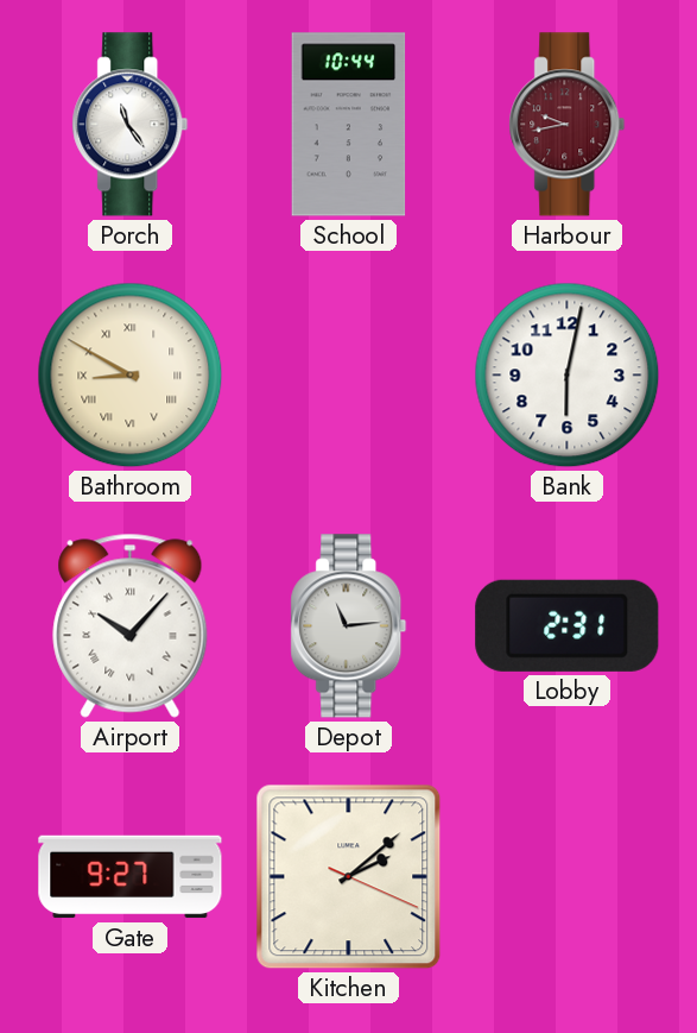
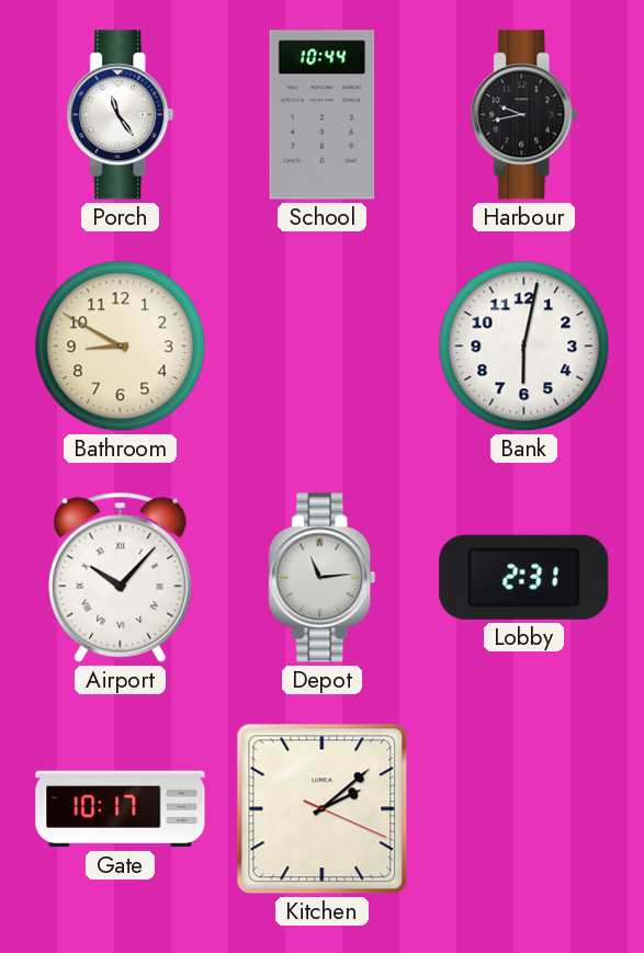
Harbour dial: burgundy -> black
Bathroom numerals: Roman -> Arabic
Gate: 9:27 -> 10:17
